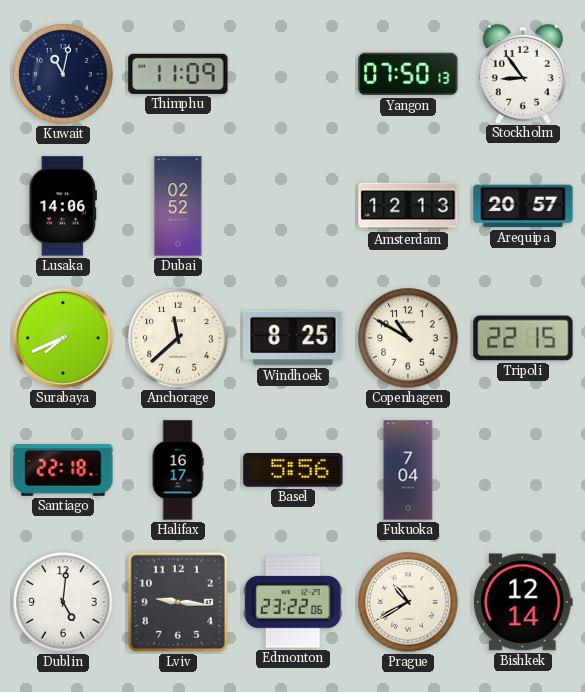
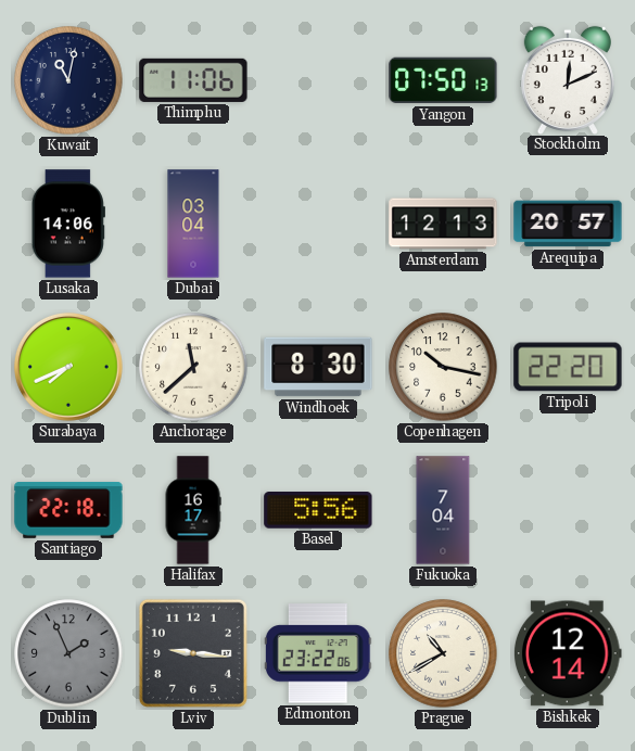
Thimphu: 11:09 -> 11:06
Stockholm: 8:54 -> 12:11
Dubai: 02:52 -> 03:04
Windhoek: 8:25 -> 8:30
Copenhagen: 10:50 -> 10:17
Tripoli: 22:15 -> 22:20
Dublin: 5:01 -> 1:56
Dublin dial: white -> grey
